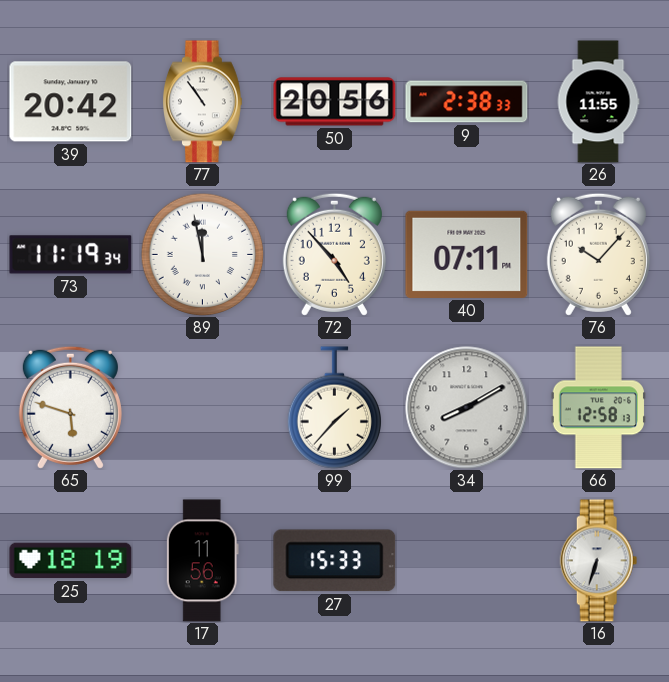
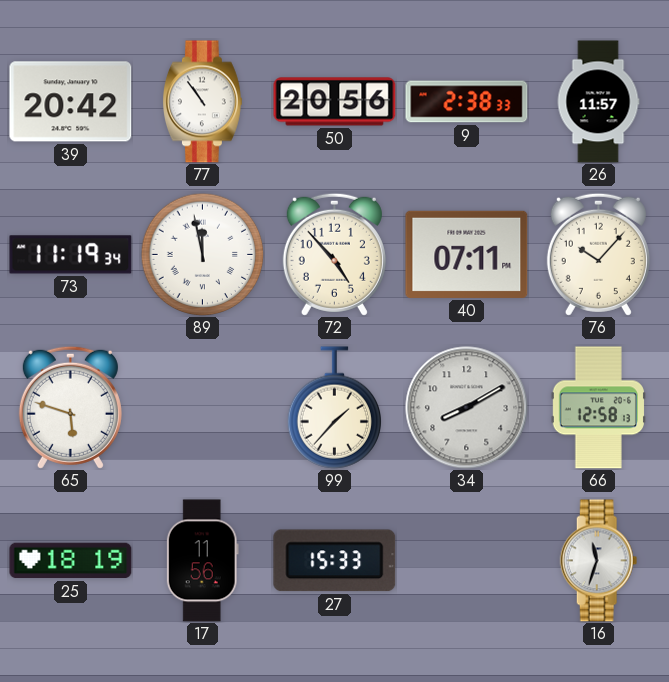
26: 11:55 -> 11:57
16: 6:33 -> 11:33
